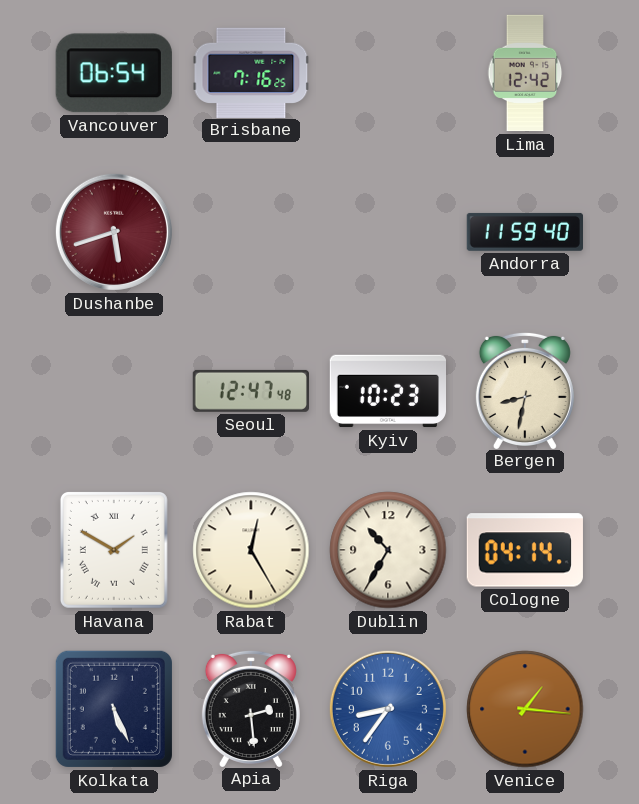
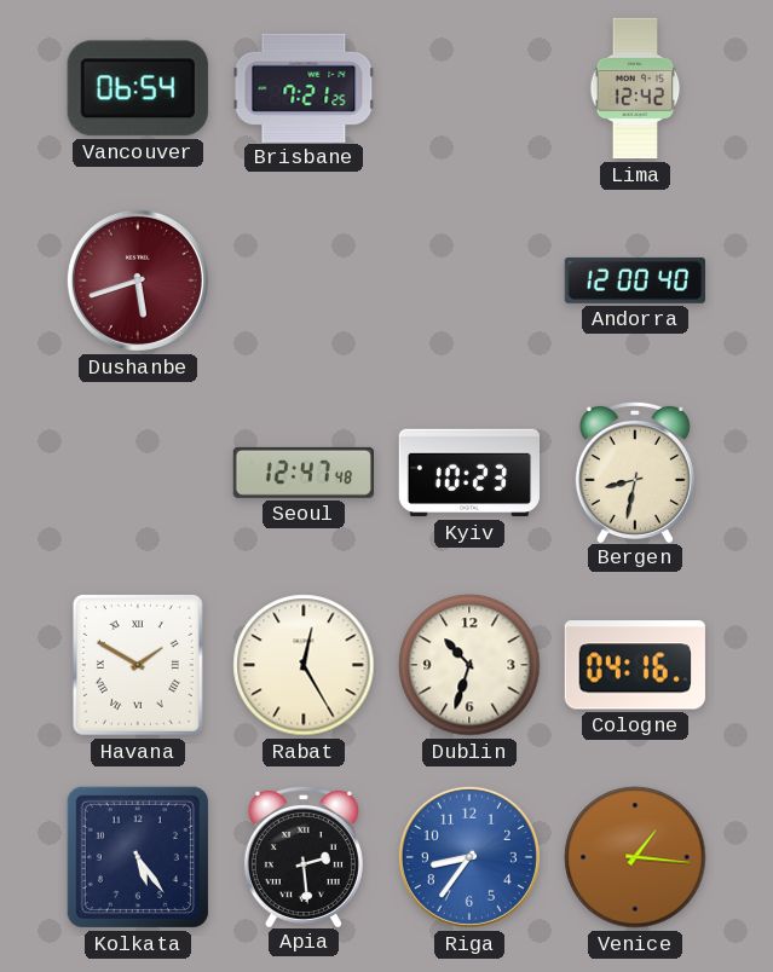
Brisbane: 7:16 -> 7:21
Andorra: 11:59 -> 12:00
Dublin: 10:35 -> 10:33
Cologne: 04:14 -> 04:16
Kolkata: 5:26 -> 5:24
